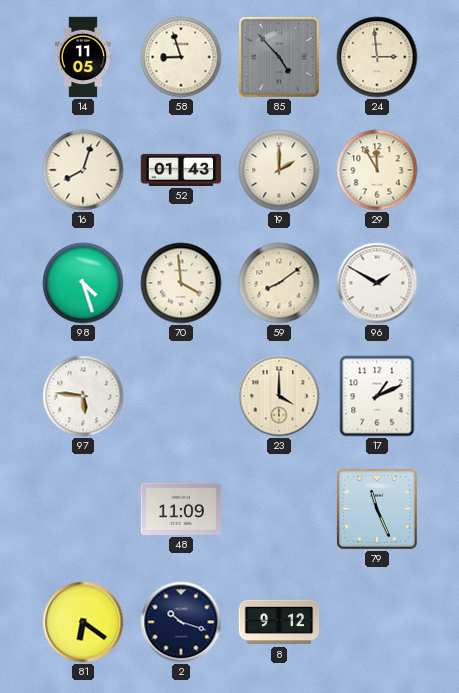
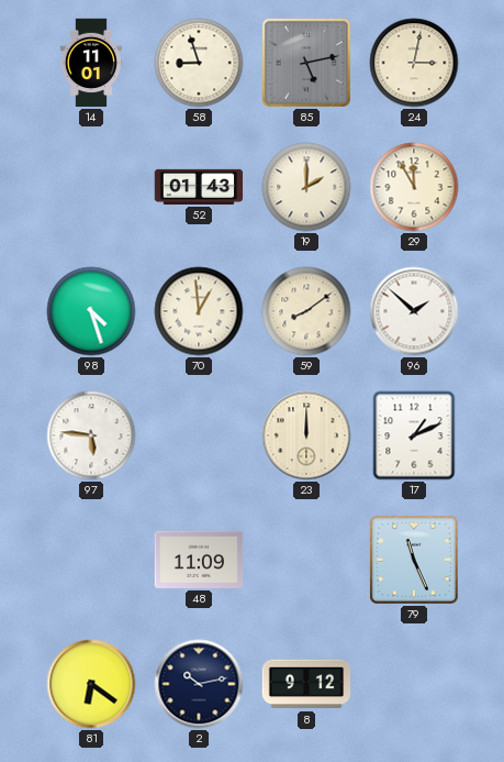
14: 11:05 -> 11:01
85: 4:53 -> 5:13
24: 2:59 -> 3:02
16: 8:03 -> none
70: 3:59 -> 12:59
96: 1:50 -> 1:52
23: 4:00 -> 12:00
2: 10:18 -> 10:13
